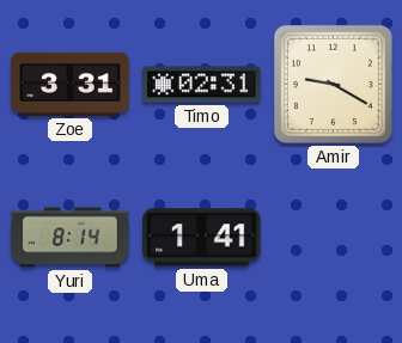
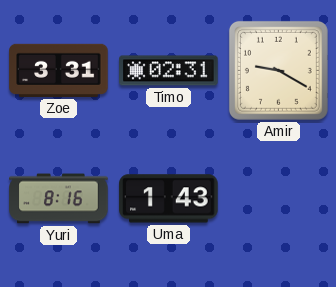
Yuri: 8:14 -> 8:16
Uma: 1:41 -> 1:43
